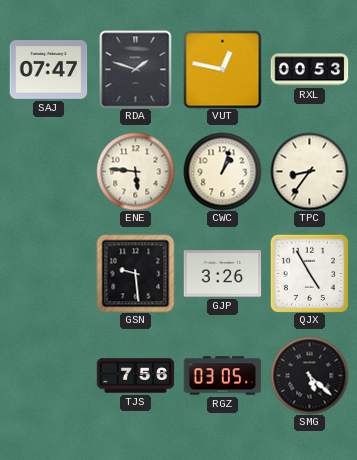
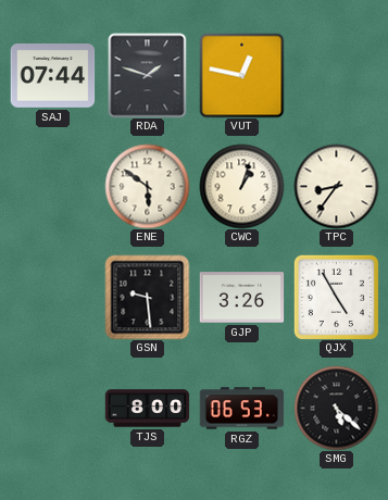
SAJ: 07:47 -> 07:44
RXL: 00:53 -> none
ENE: 5:46 -> 5:51
TJS: 7:56 -> 8:00
RGZ: 03:05 -> 06:53
